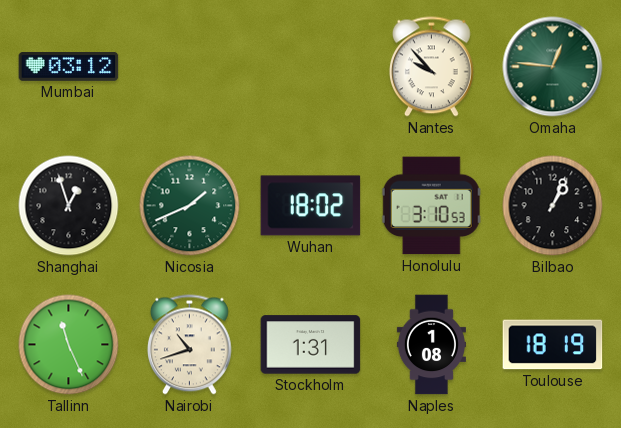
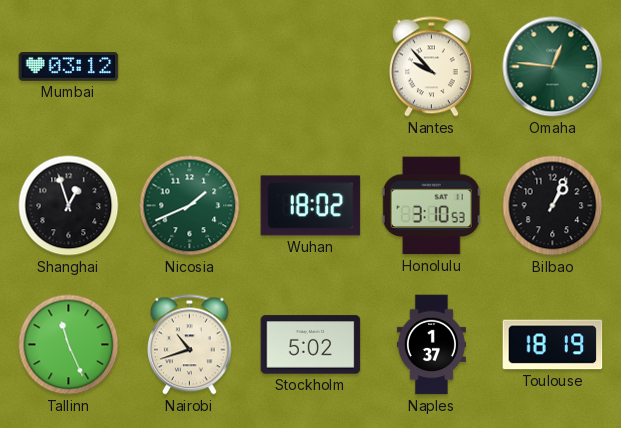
Stockholm: 1:31 -> 5:02
Naples: 1:08 -> 1:37
